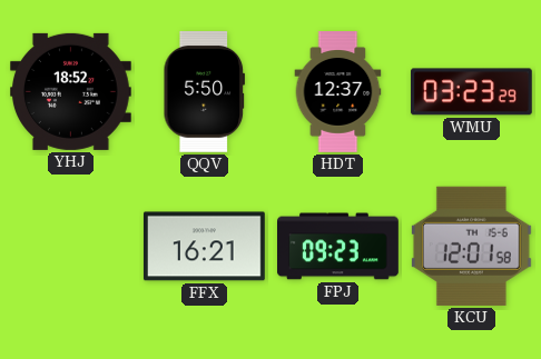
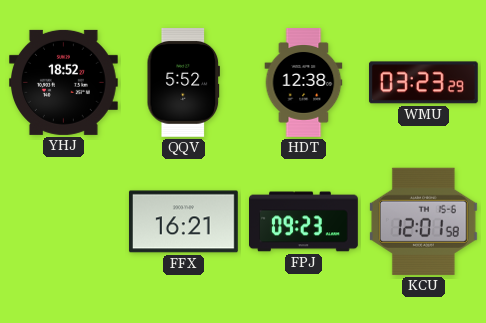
QQV: 5:50 -> 5:52
HDT: 12:37 -> 12:38
